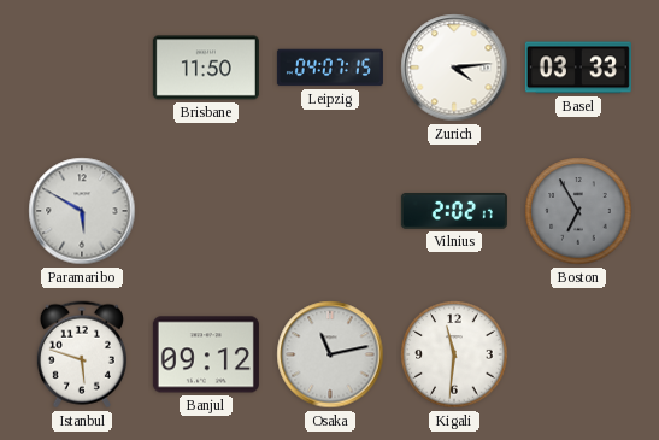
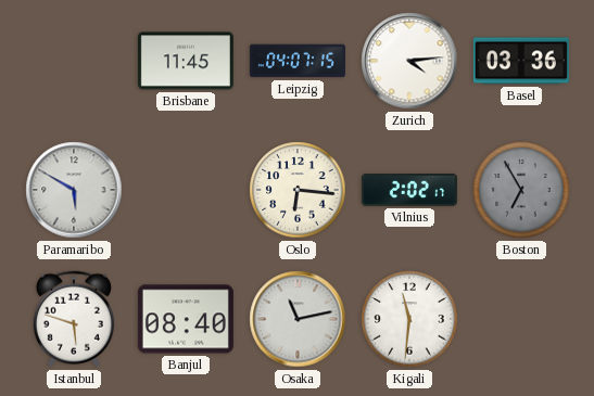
Brisbane: 11:50 -> 11:45
Basel: 03:33 -> 03:36
Oslo: none -> 6:16
Banjul: 09:12 -> 08:40
